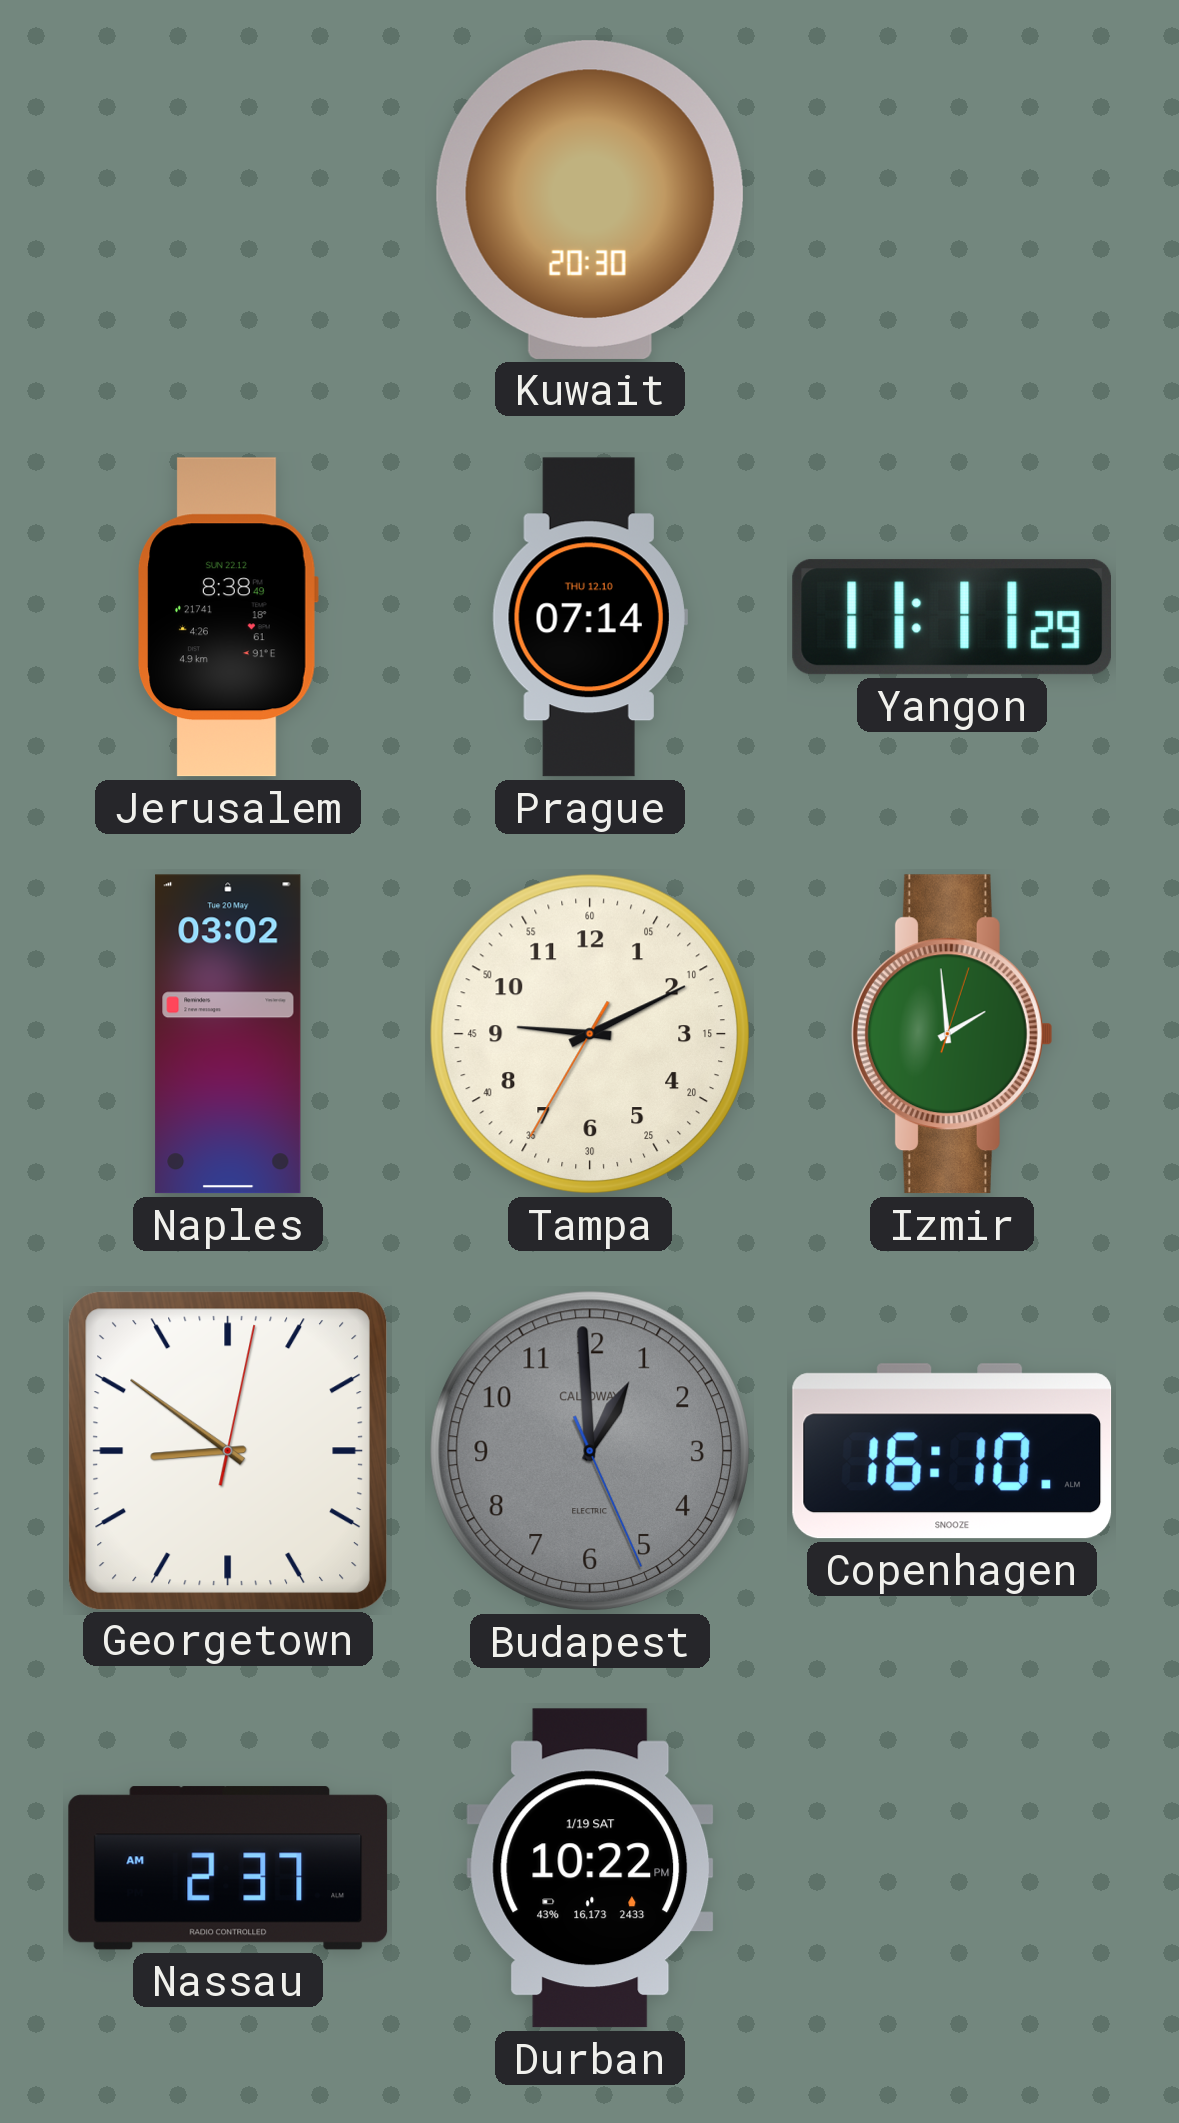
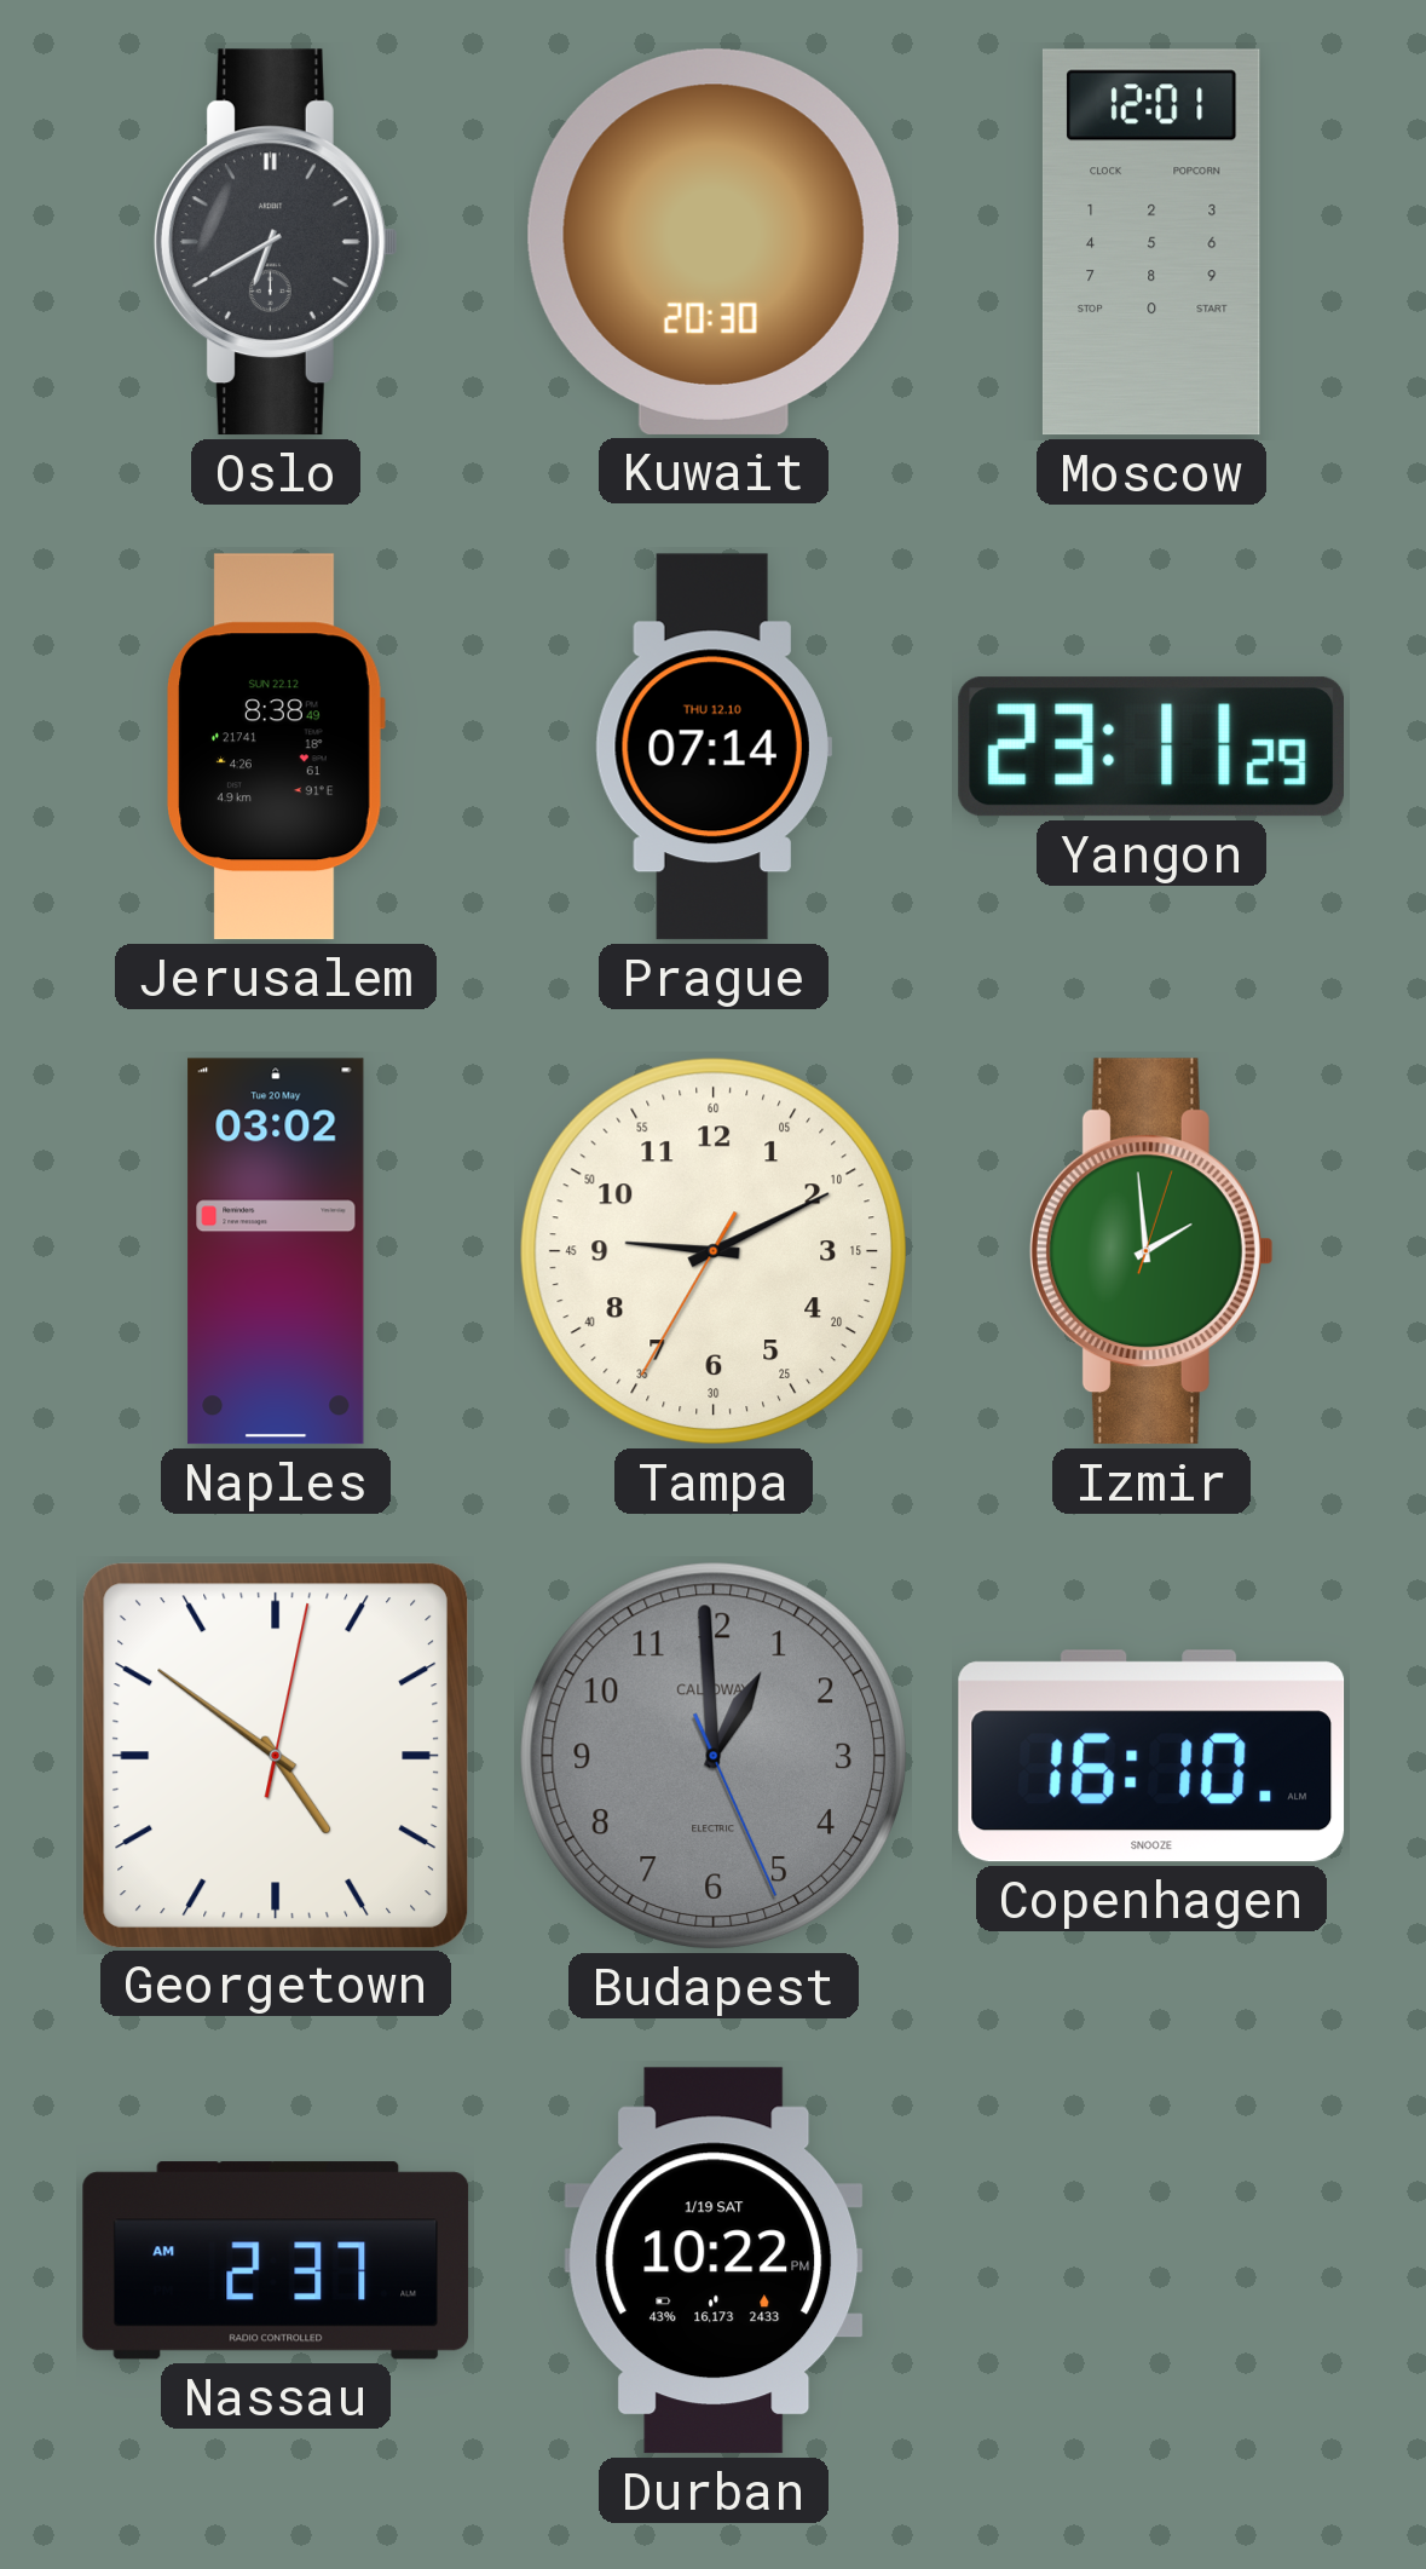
Oslo: none -> 6:40
Moscow: none -> 12:01
Yangon: 11:11 -> 23:11
Georgetown: 8:51 -> 4:51
